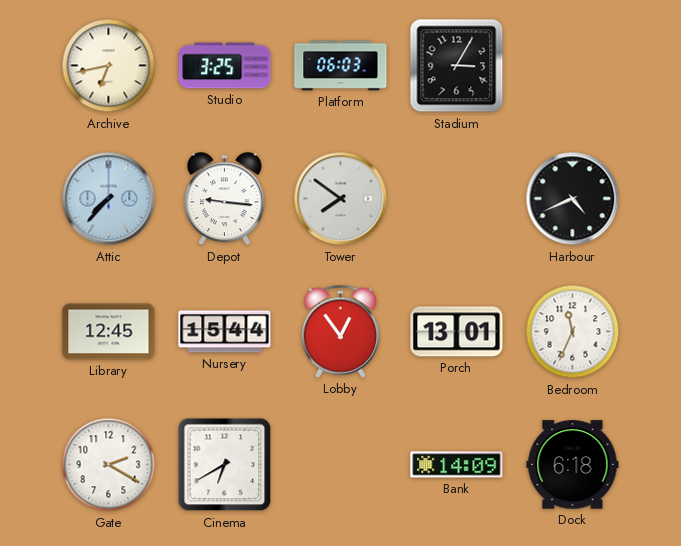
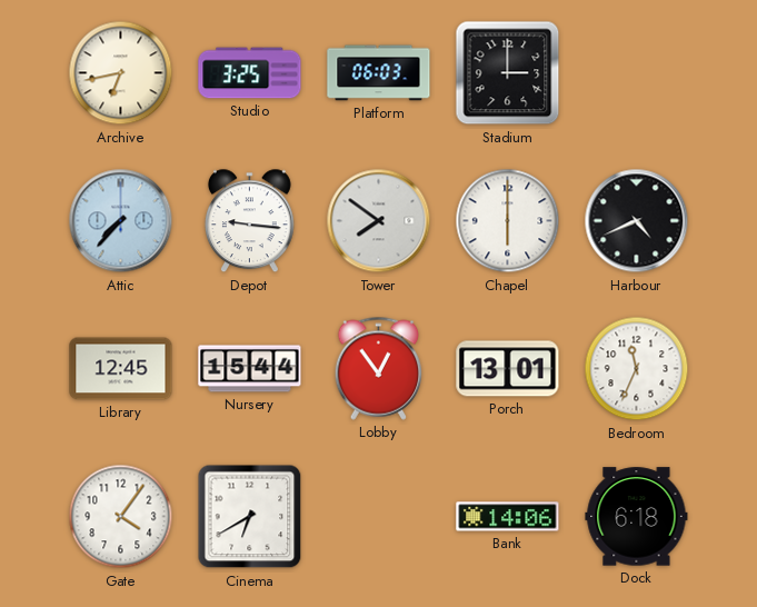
Stadium: 3:05 -> 3:00
Chapel: none -> 6:00
Gate: 2:20 -> 4:06
Bank: 14:09 -> 14:06
